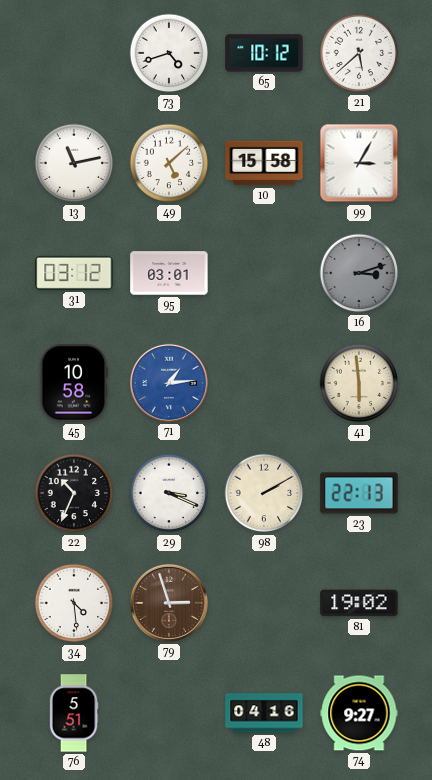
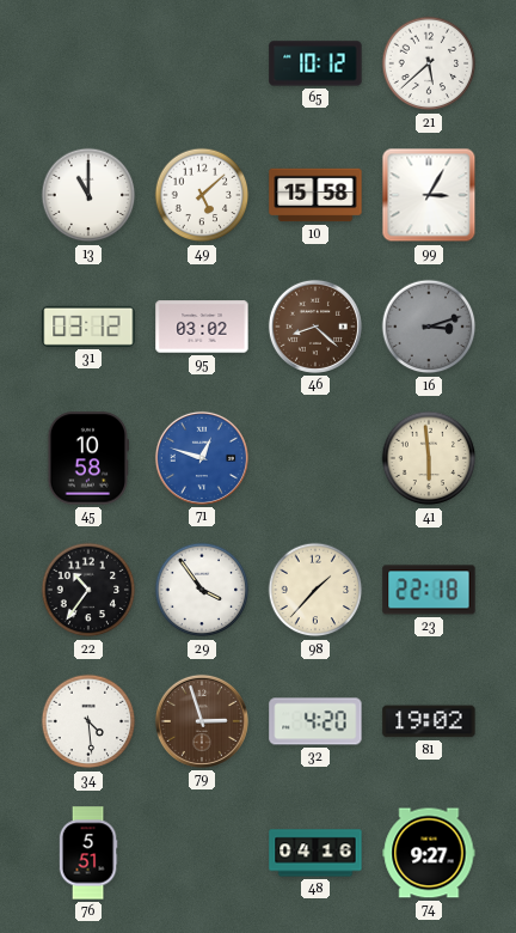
73: 4:42 -> none
13: 11:13 -> 11:00
95: 03:01 -> 03:02
46: none -> 8:22
71: 1:14 -> 12:48
22: 10:34 -> 10:36
29: 3:19 -> 3:54
98: 2:10 -> 1:37
23: 22:13 -> 22:18
32: none -> 4:20
